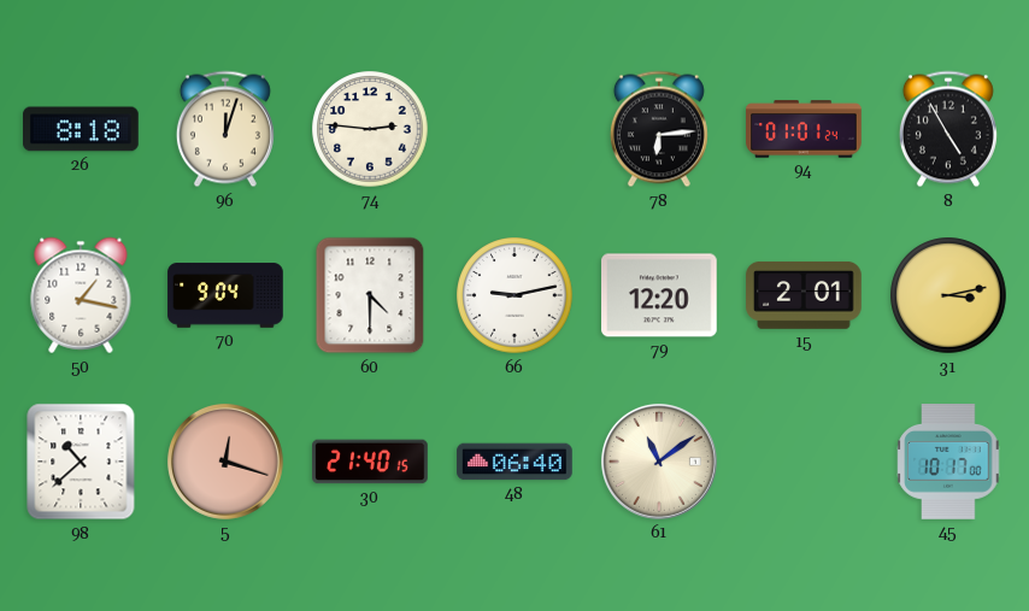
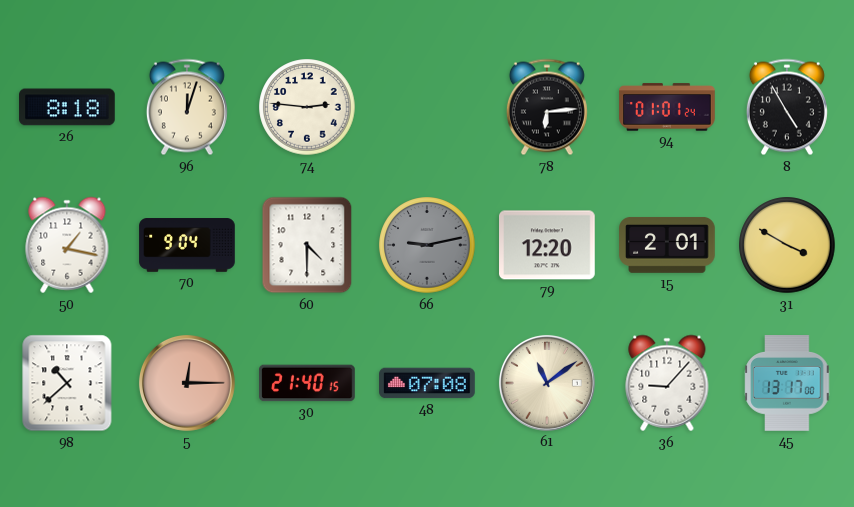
66 dial: white -> grey
31: 3:13 -> 3:50
5: 12:18 -> 12:15
48: 06:40 -> 07:08
36: none -> 9:07
45: 10:17 -> 13:17
